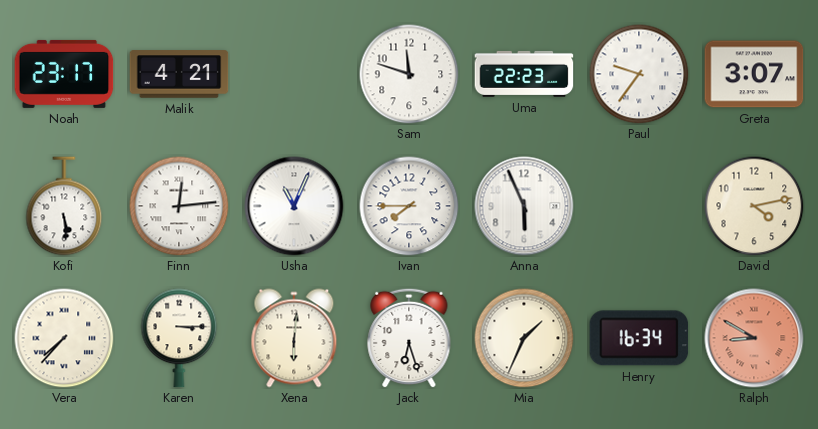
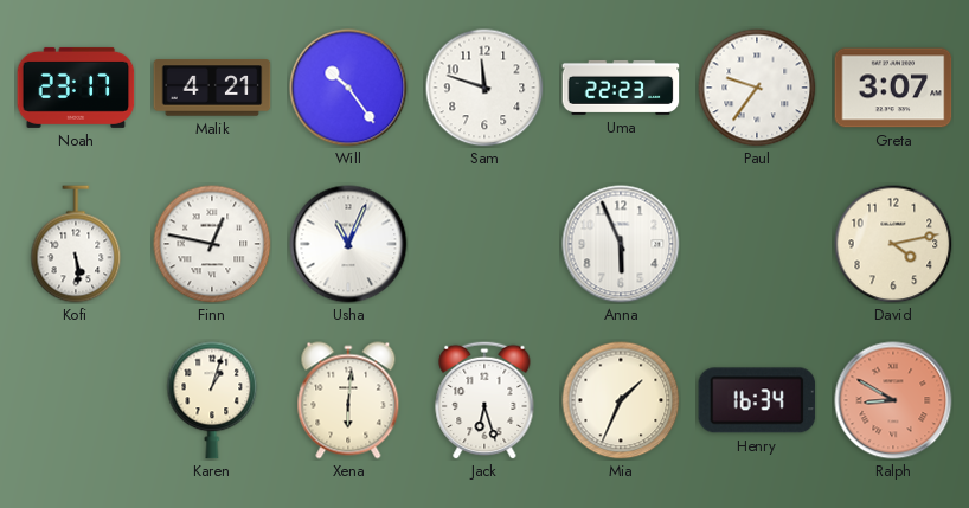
Will: none -> 10:24
Finn: 12:14 -> 12:47
Ivan: 7:45 -> none
Vera: 7:37 -> none
Karen: 3:15 -> 1:03
